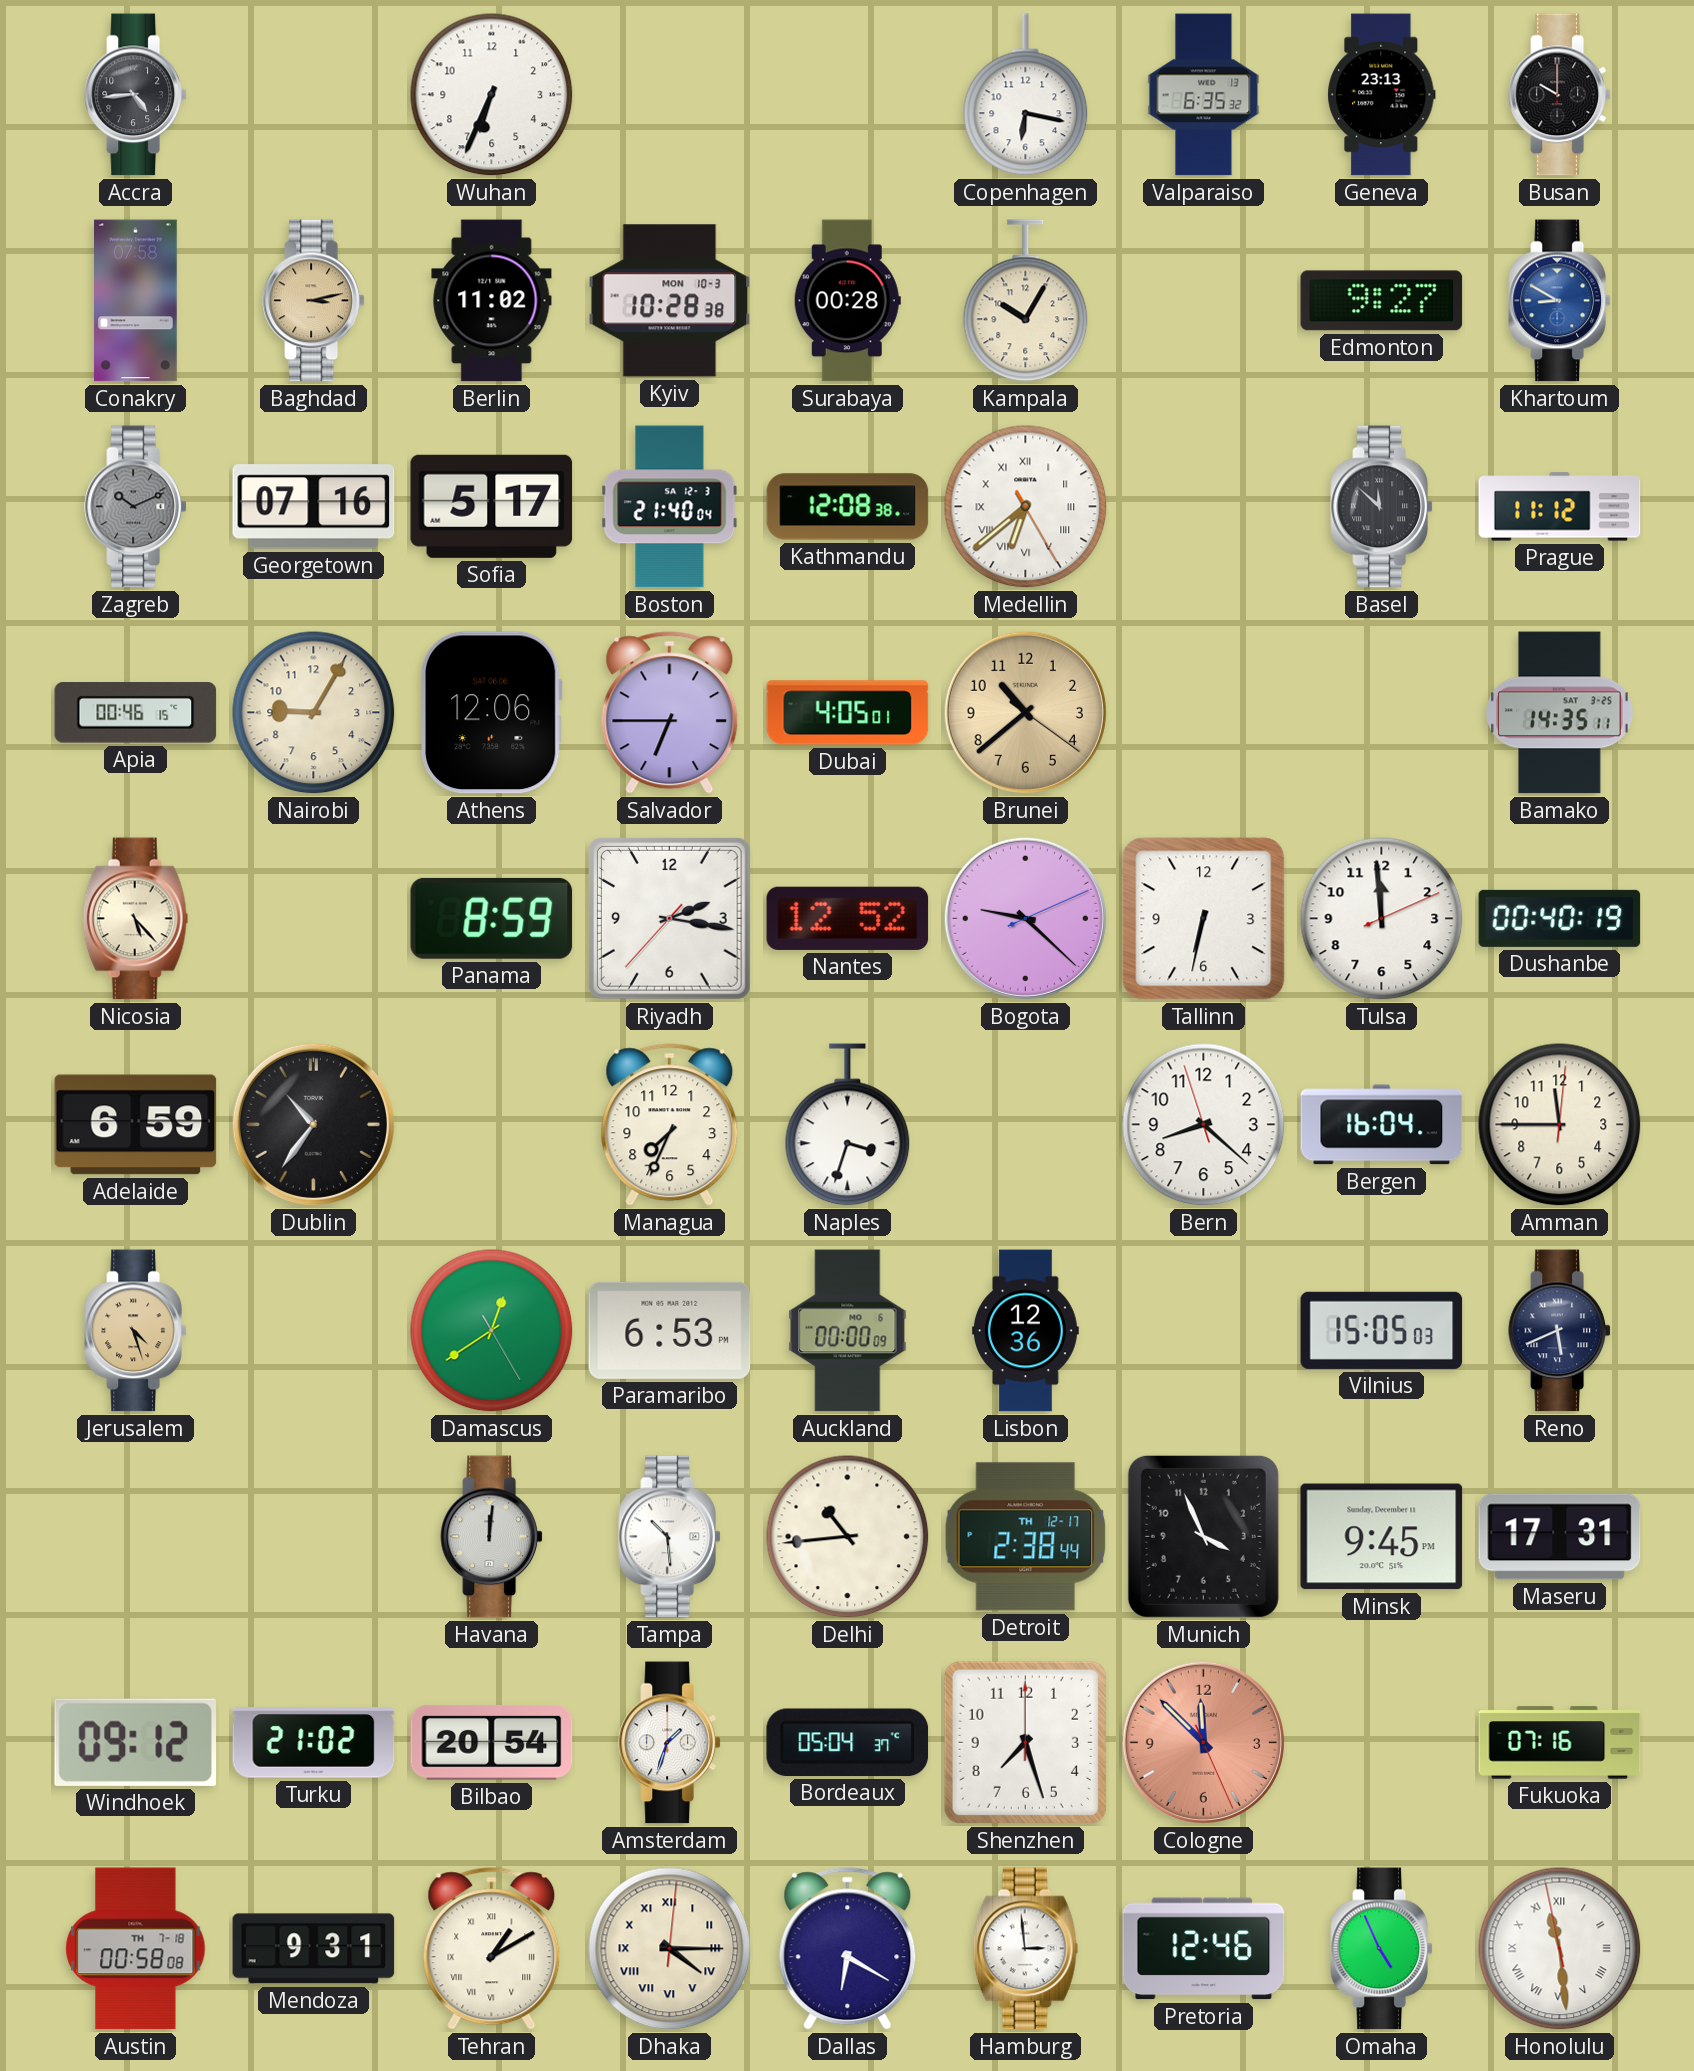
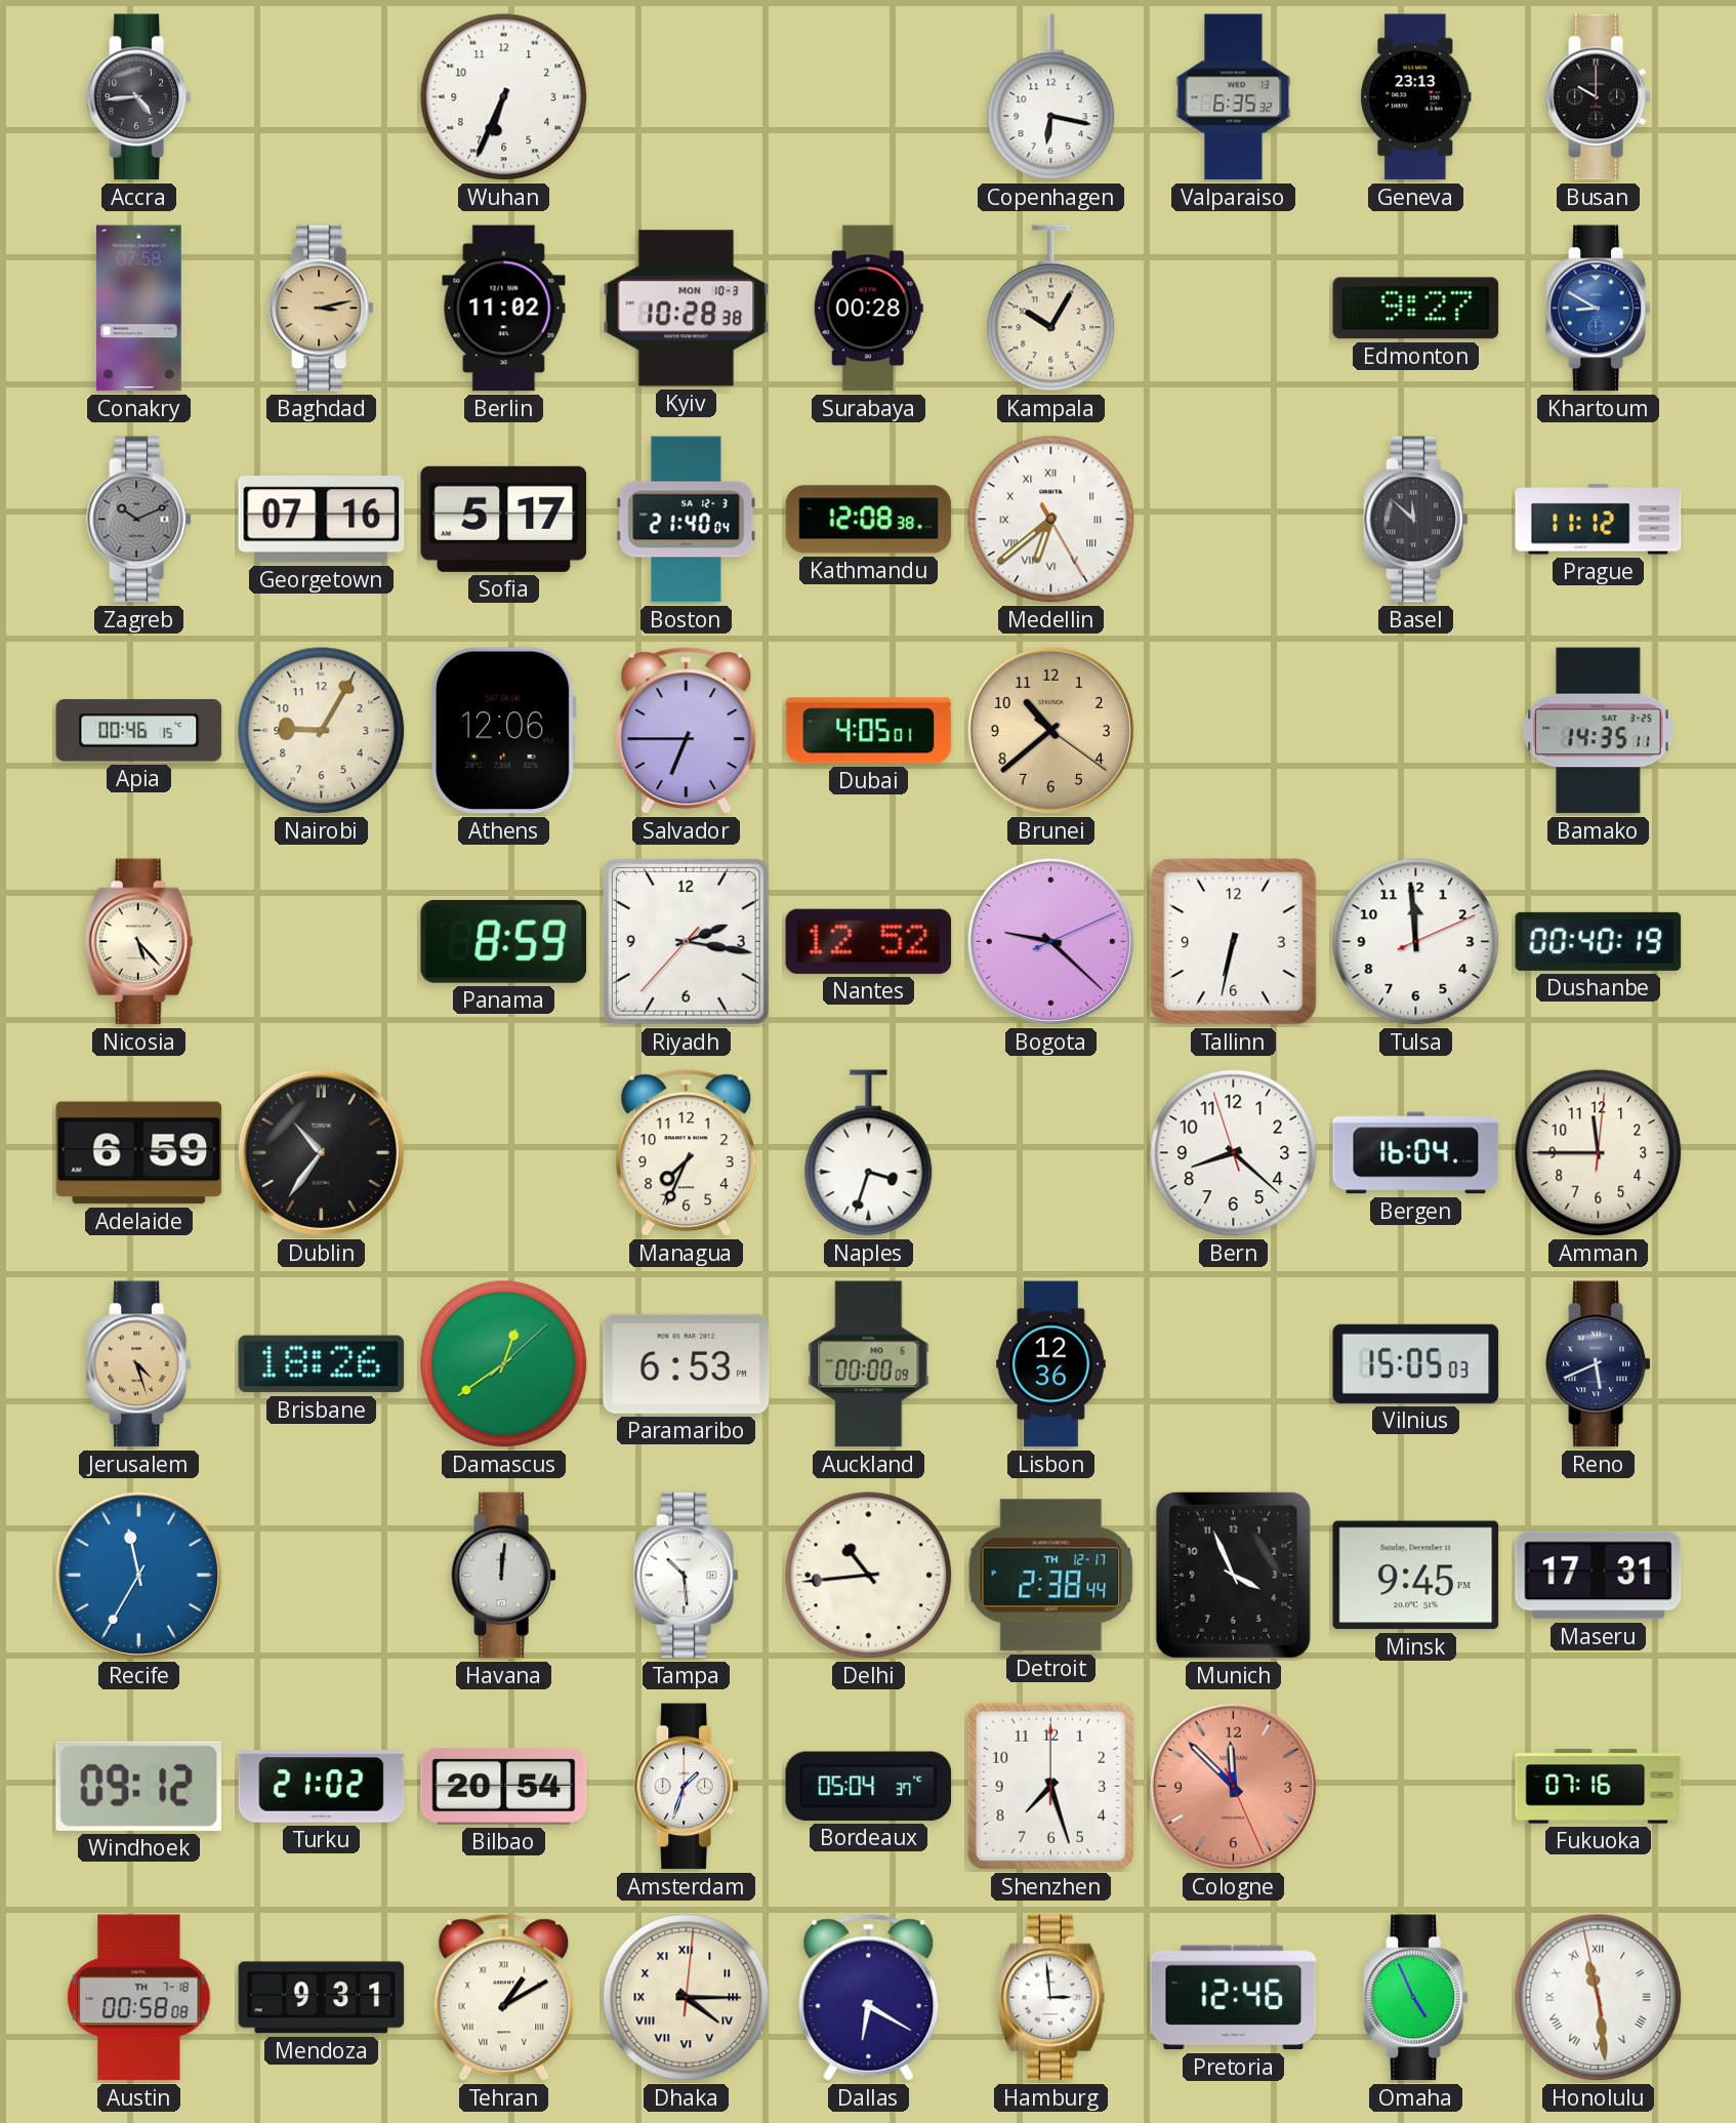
Brisbane: none -> 18:26
Damascus: 12:39:25 -> 12:39:08
Recife: none -> 11:35
